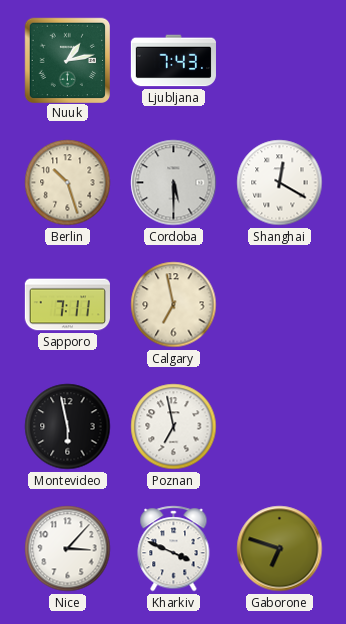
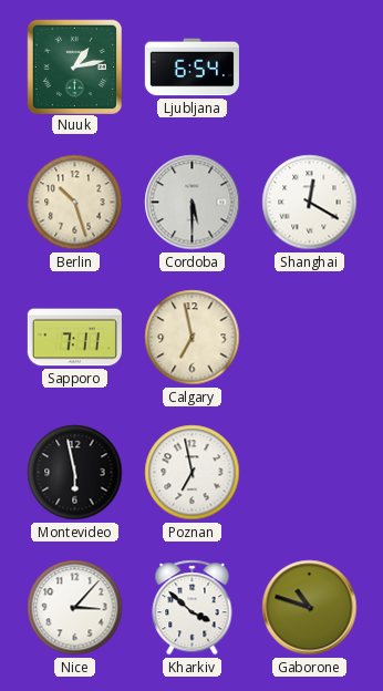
Ljubljana: 7:43 -> 6:54
Kharkiv: 3:49 -> 3:52
Gaborone: 6:48 -> 10:48
